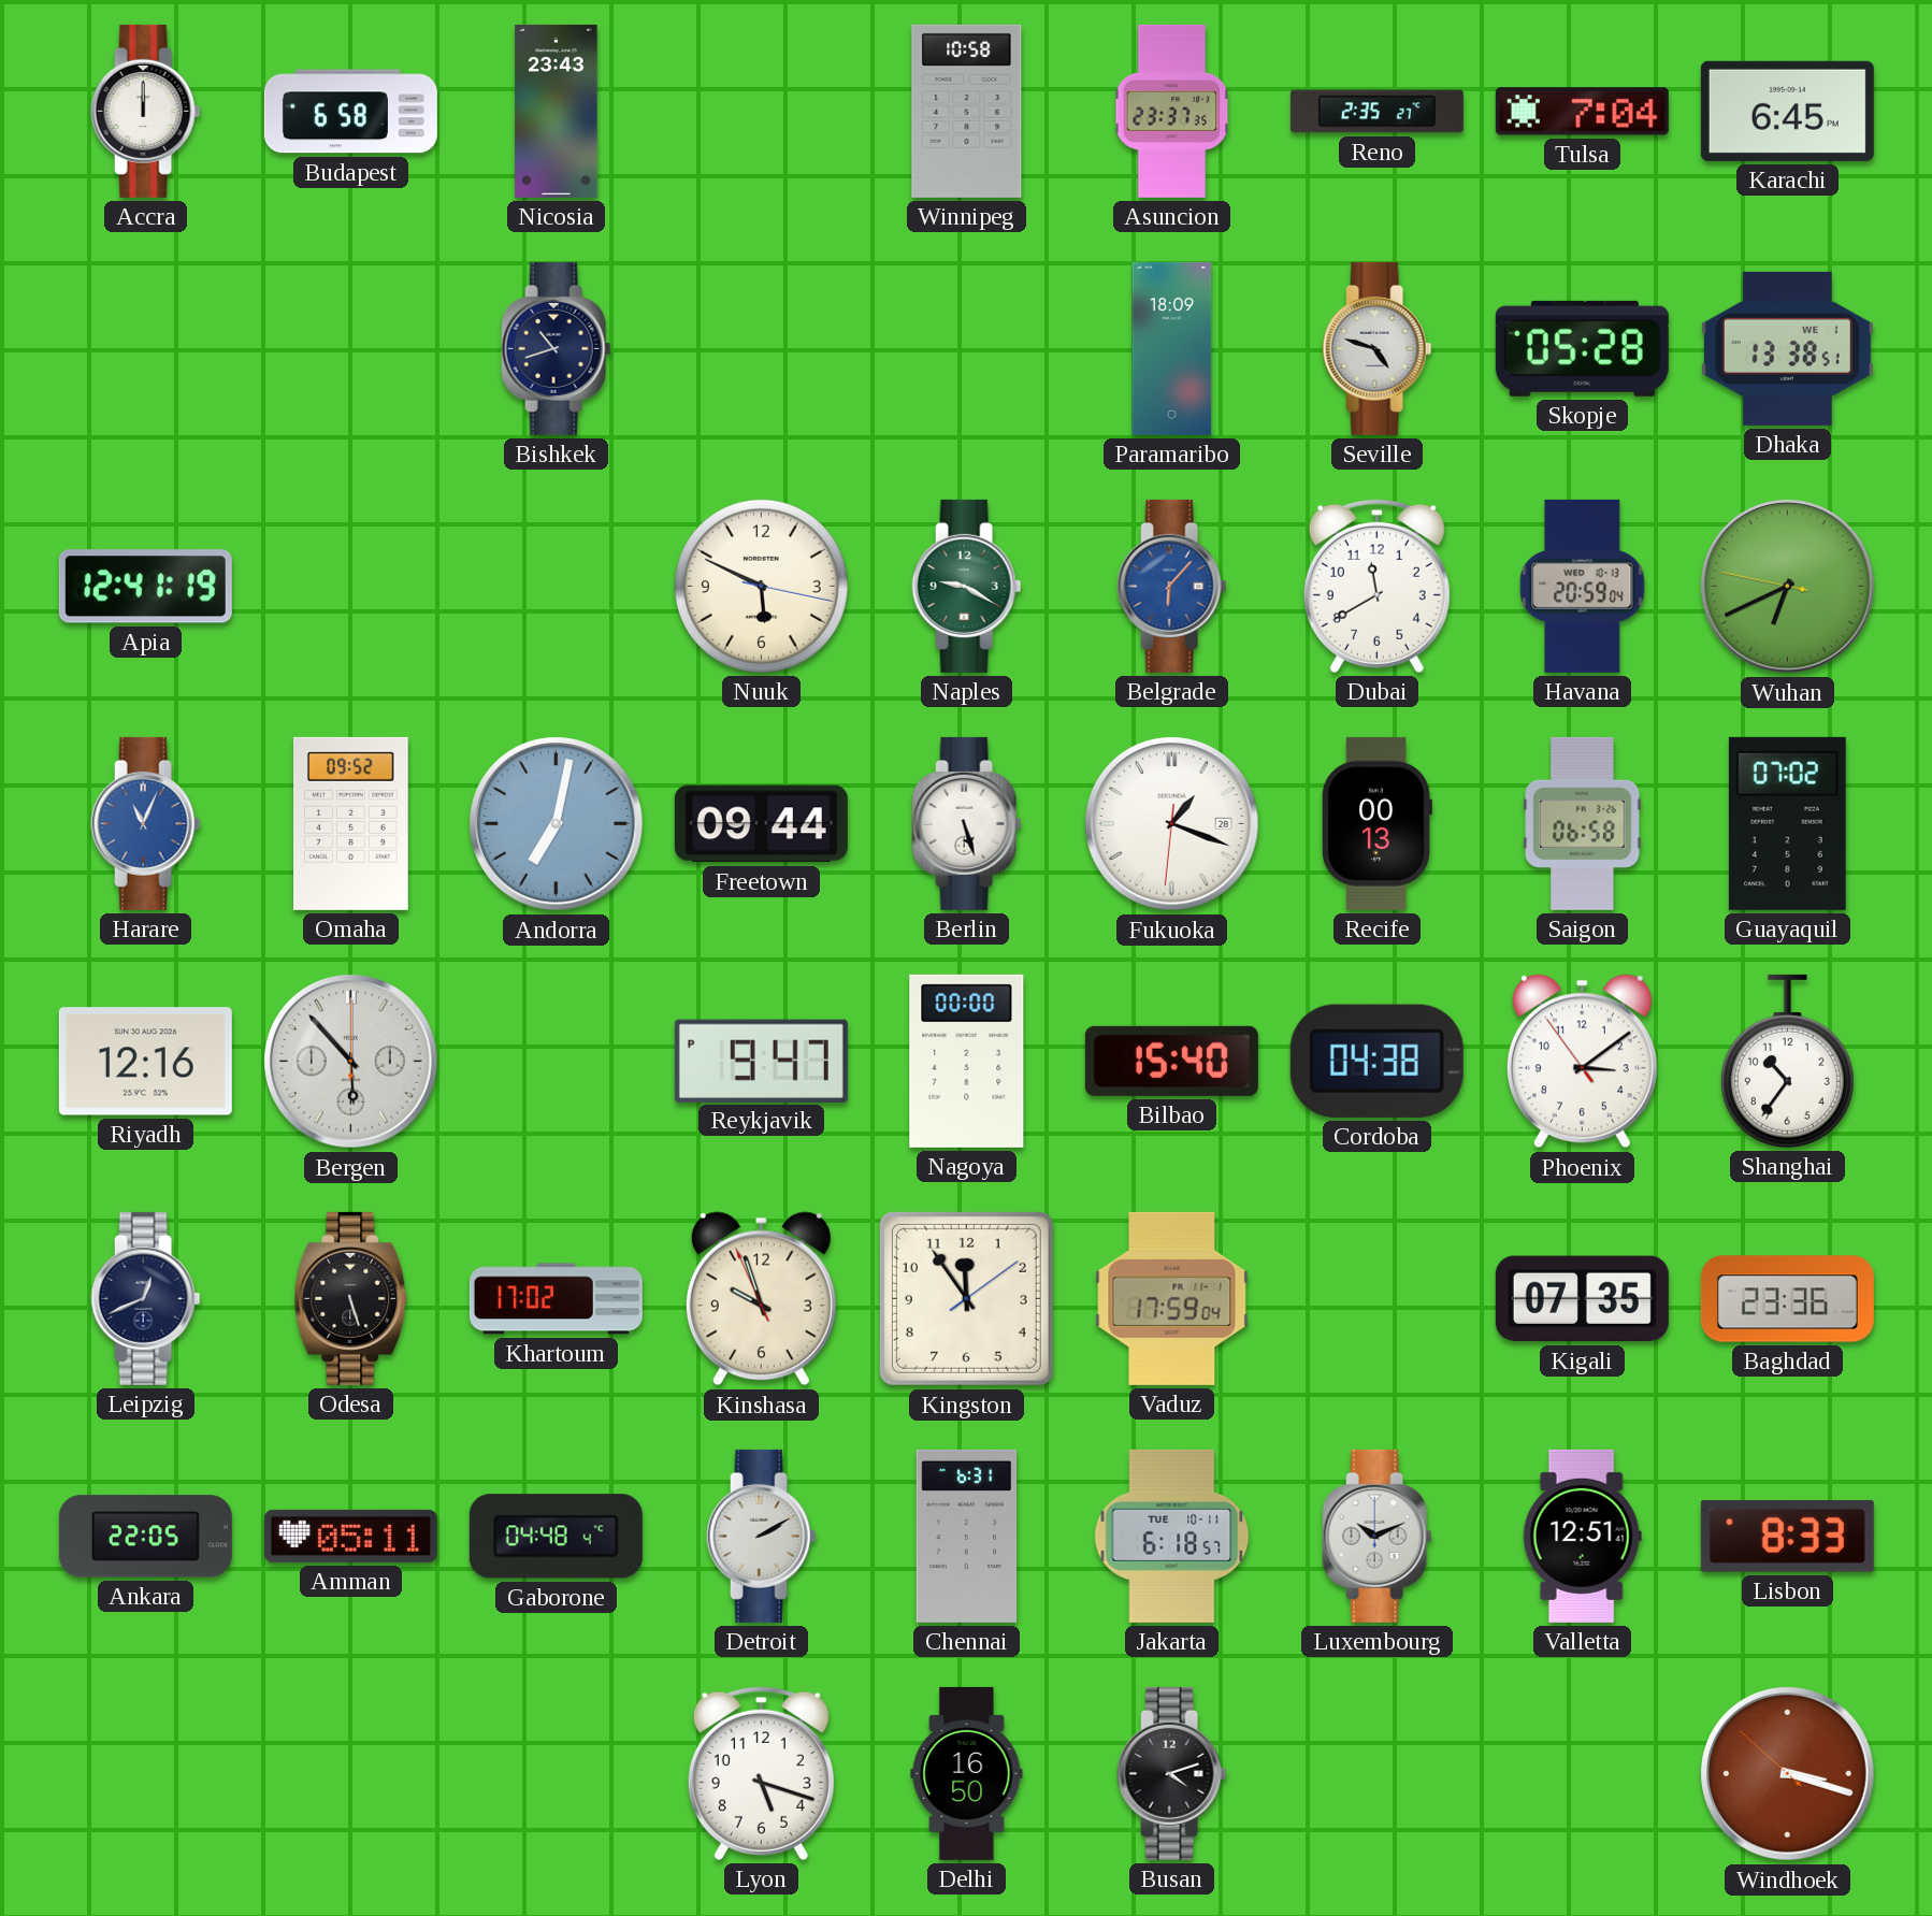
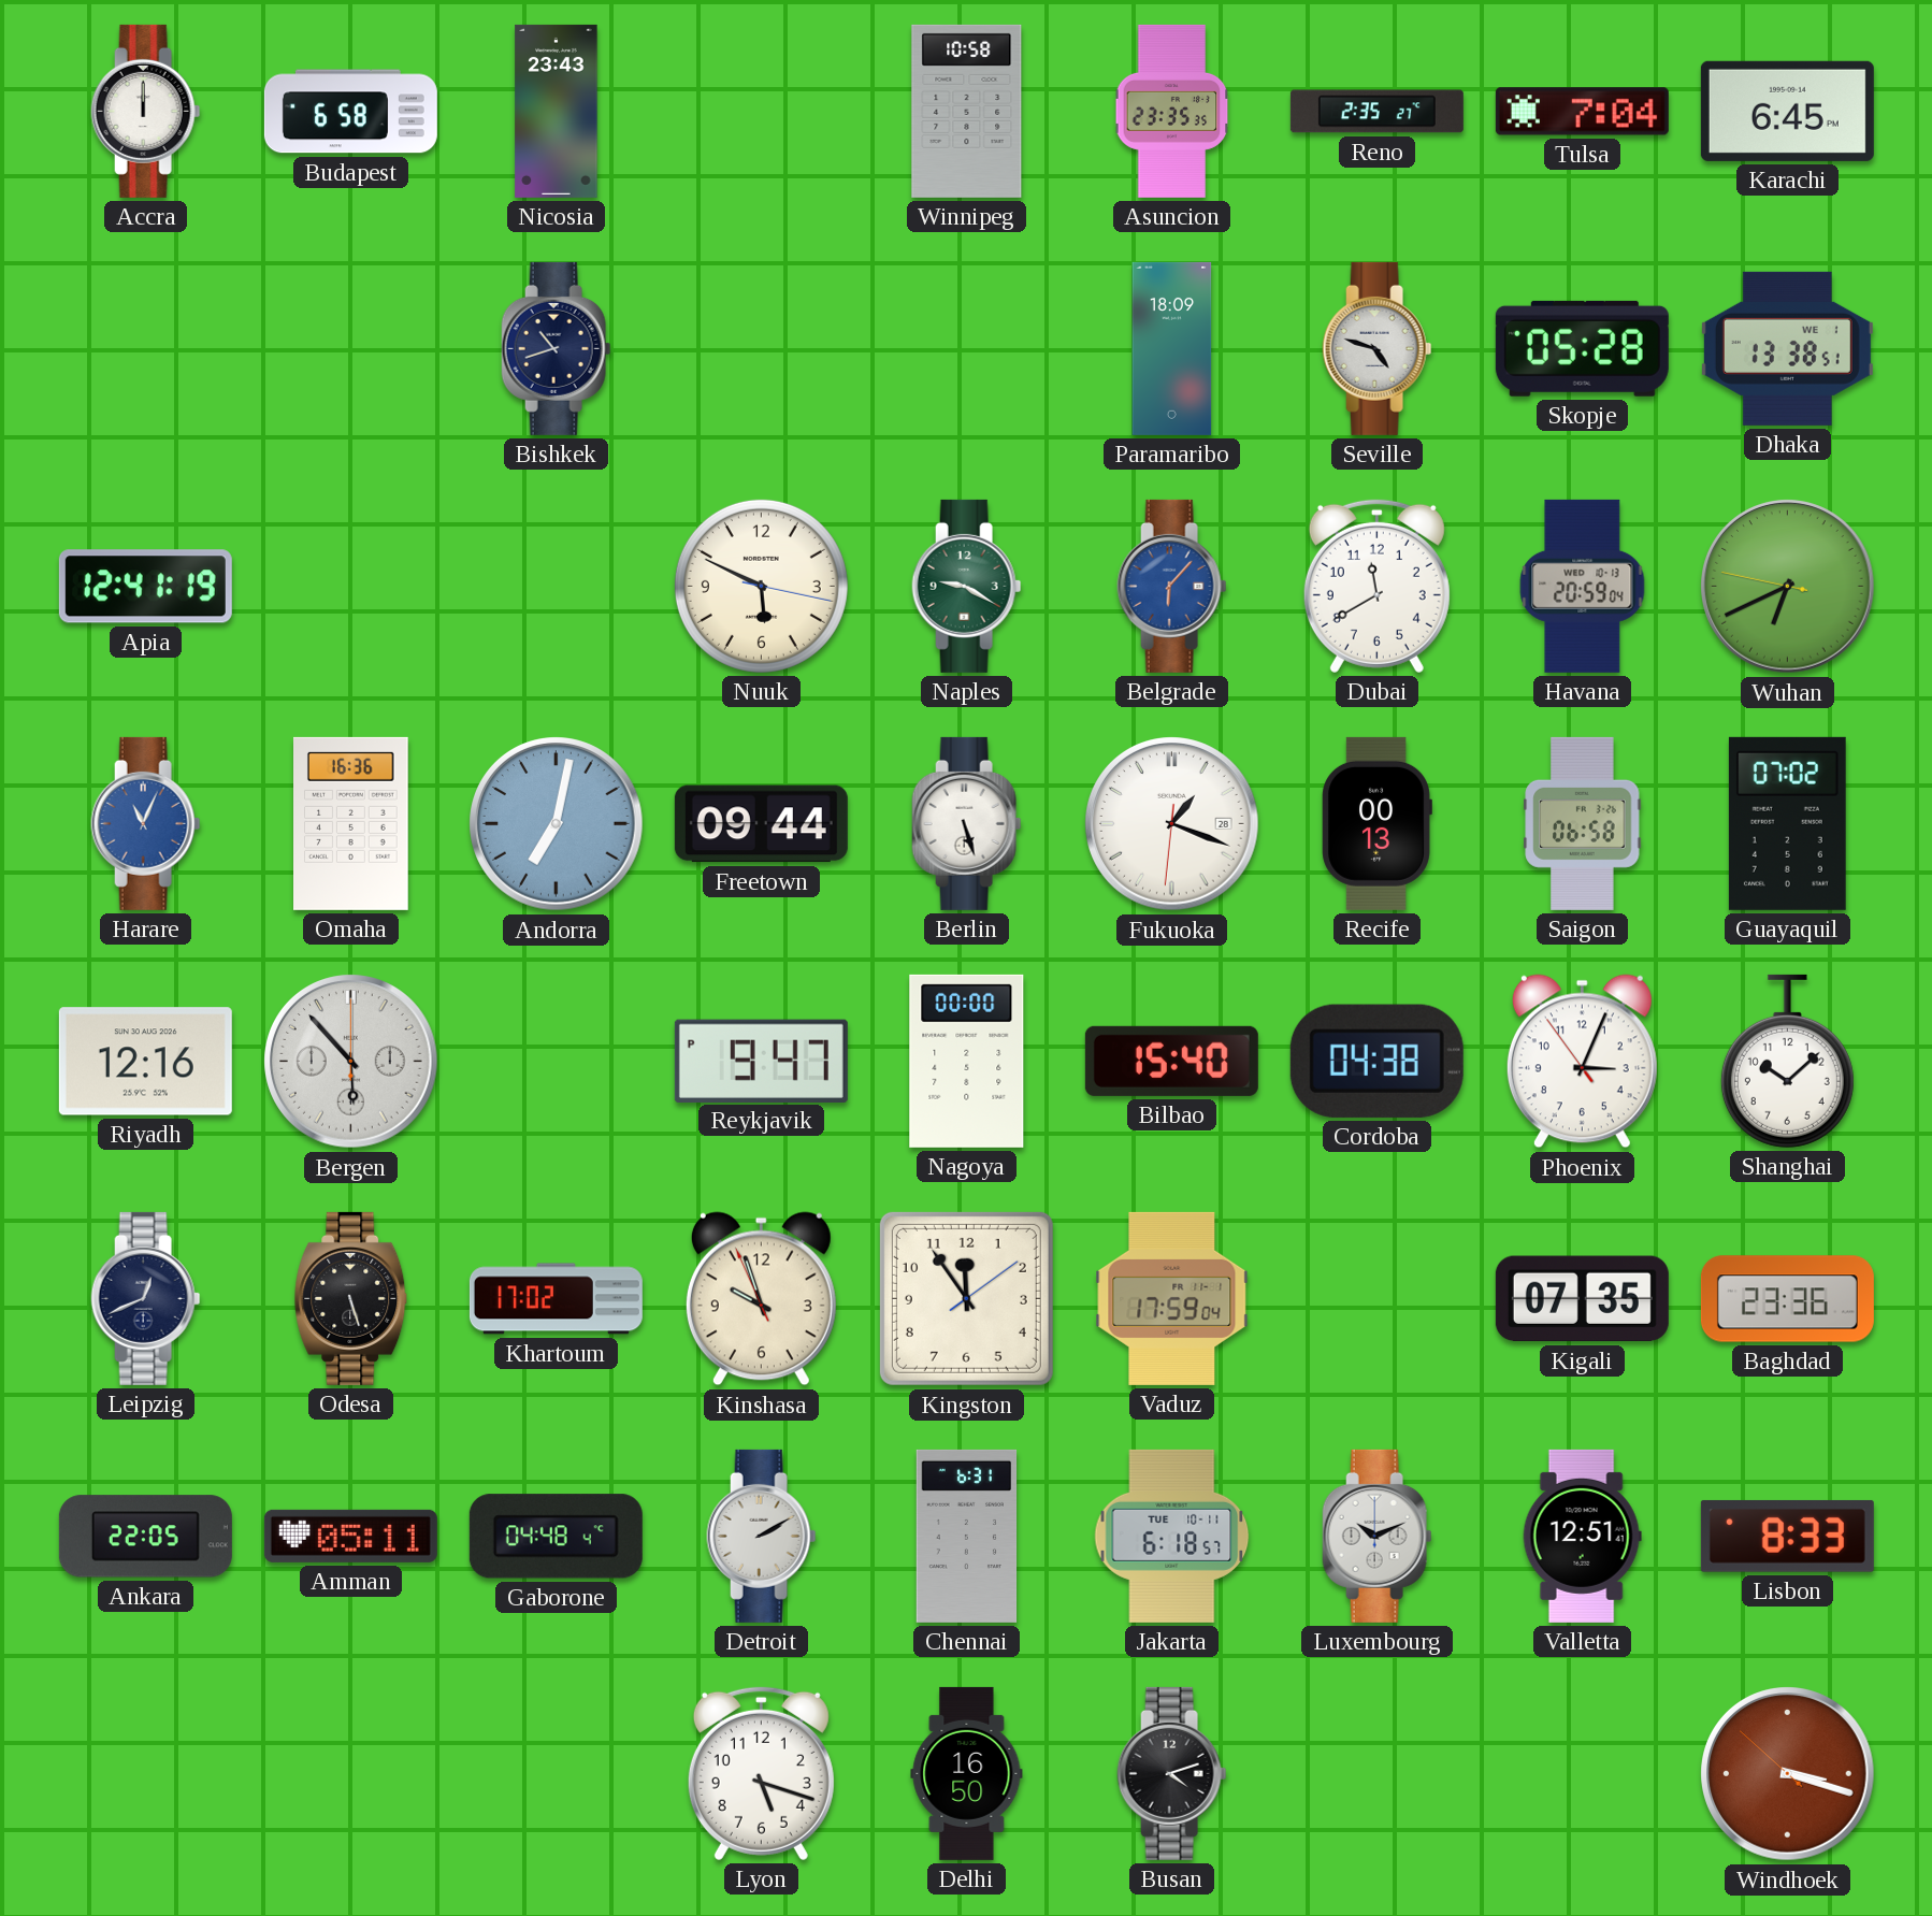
Asuncion: 23:37 -> 23:35
Omaha: 09:52 -> 16:36
Phoenix: 3:08 -> 3:03
Shanghai: 10:36 -> 10:08
